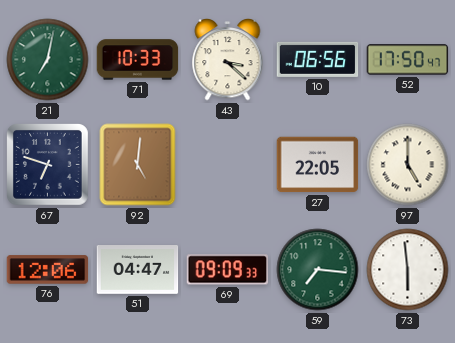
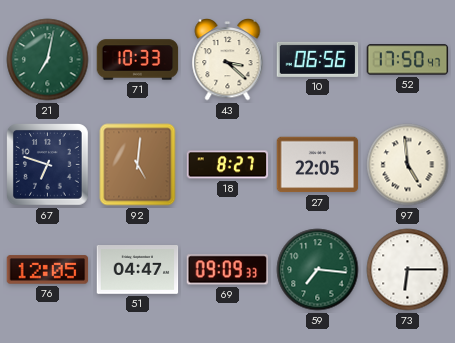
18: none -> 8:27
97: 5:00 -> 4:59
76: 12:06 -> 12:05
73: 5:59 -> 6:15
